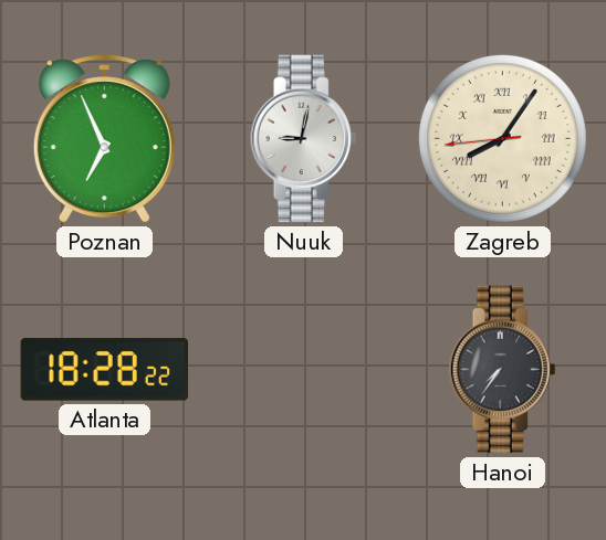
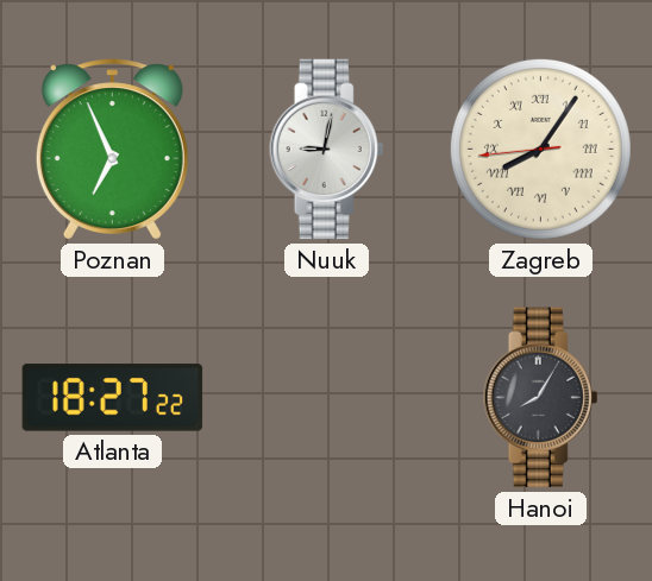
Atlanta: 18:28 -> 18:27
Hanoi: 7:36 -> 8:05
